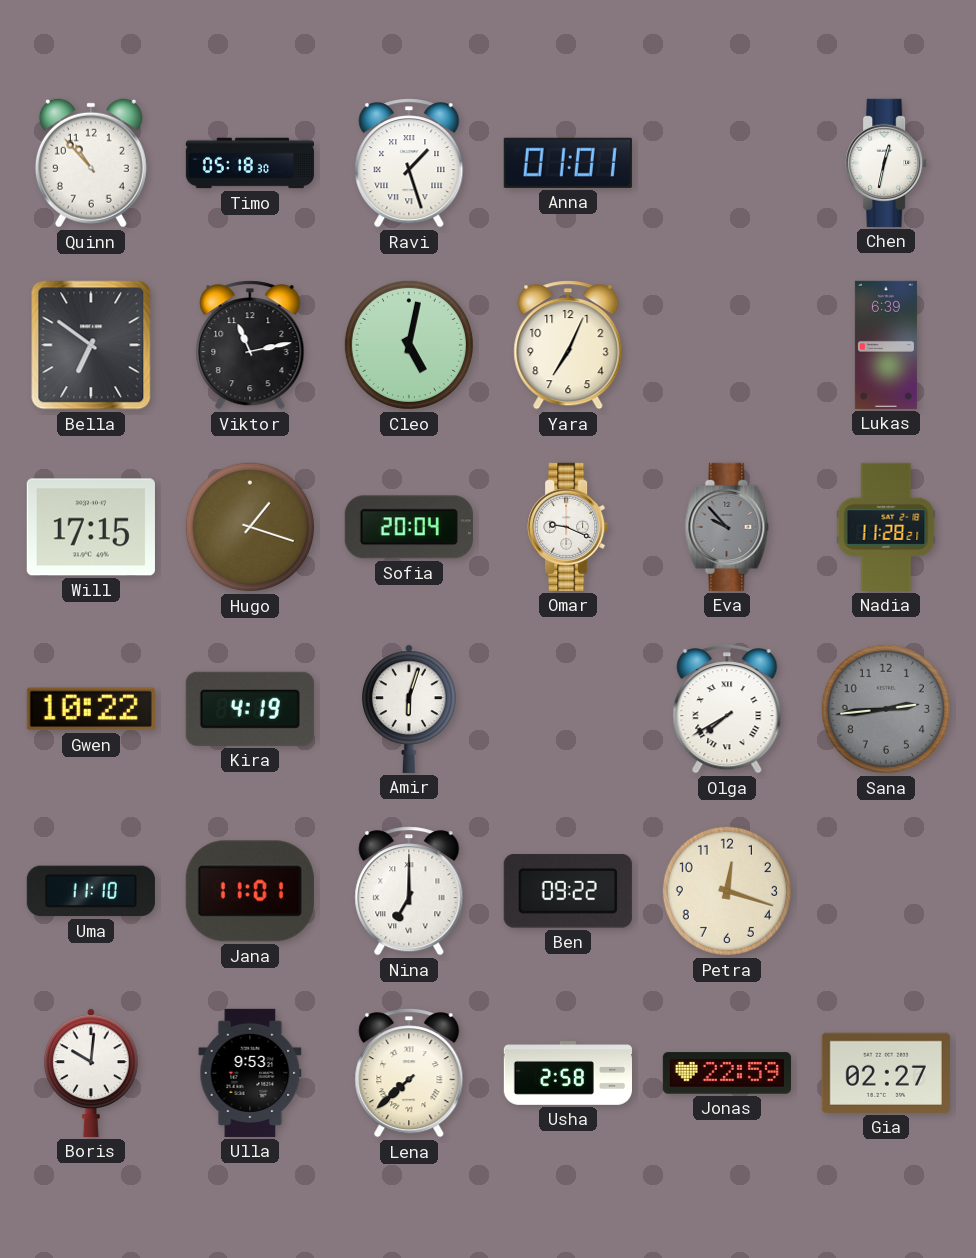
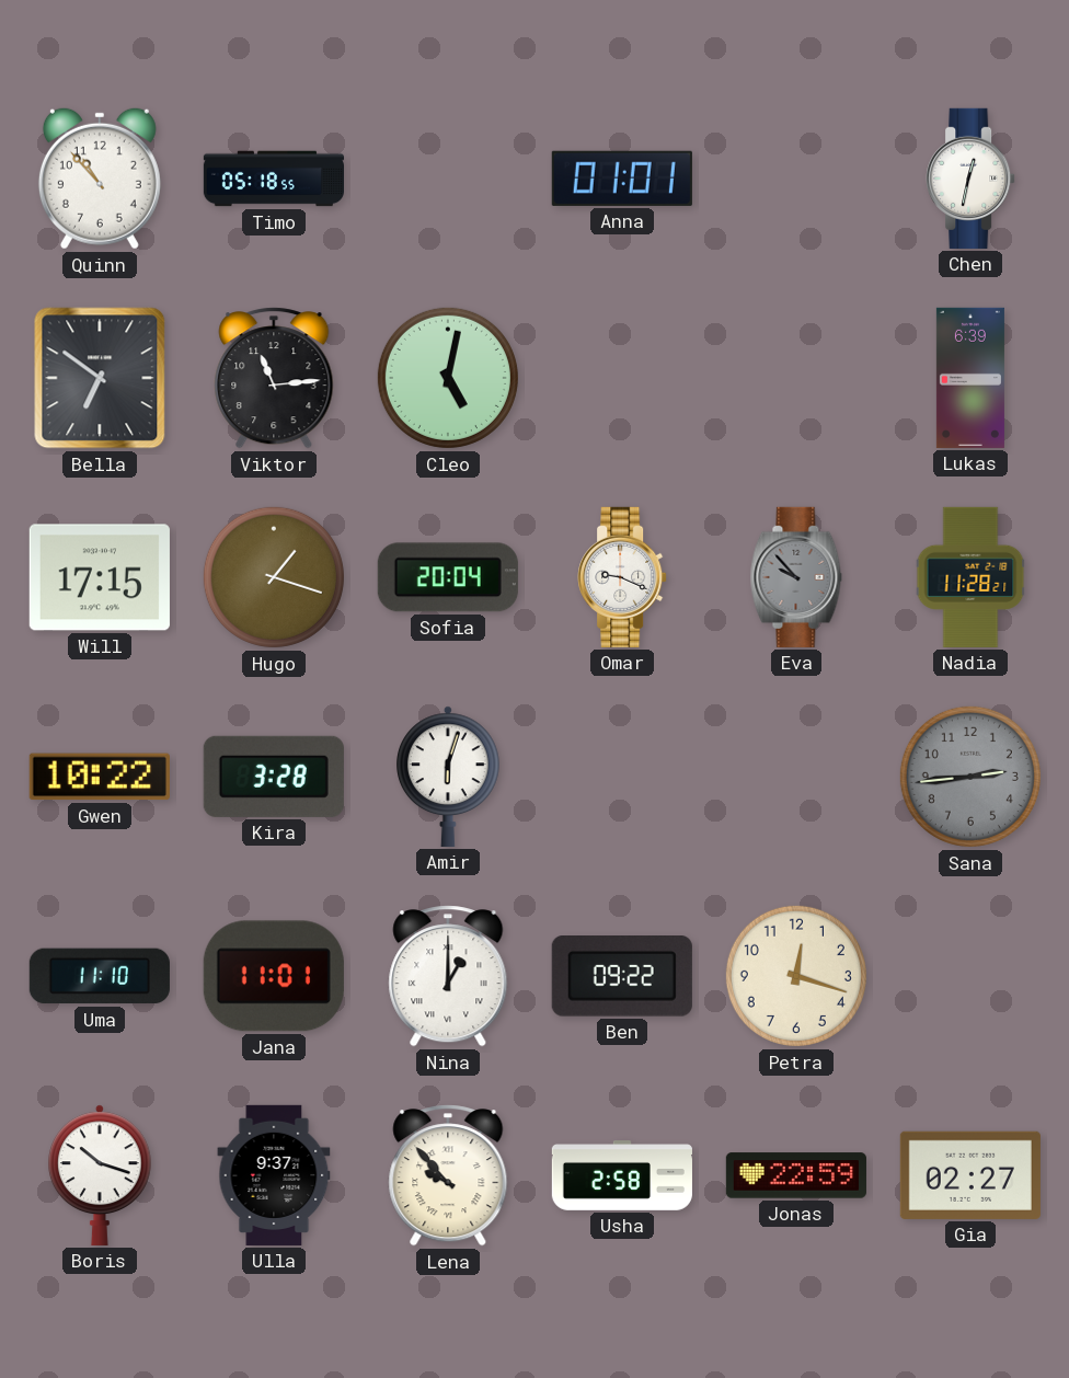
Timo: 05:18:30 -> 05:18:55
Ravi: 1:27 -> none
Viktor: 11:13 -> 11:14
Yara: 7:04 -> none
Kira: 4:19 -> 3:28
Olga: 7:40 -> none
Nina: 7:00 -> 1:00
Boris: 10:01 -> 10:18
Ulla: 9:53 -> 9:37
Lena: 7:38 -> 9:53
